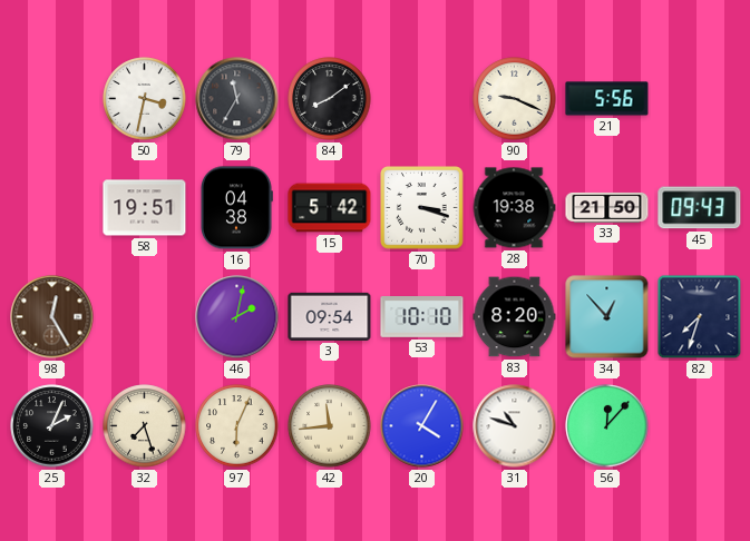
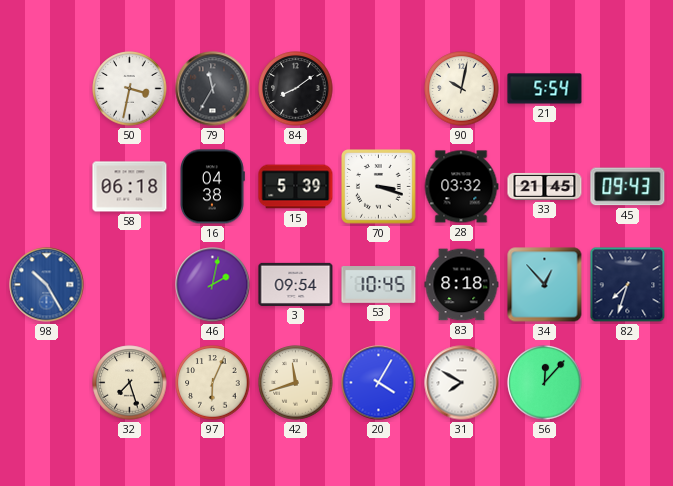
90: 9:19 -> 10:02
21: 5:56 -> 5:54
58: 19:51 -> 06:18
15: 5:42 -> 5:39
28: 19:38 -> 03:32
33: 21:50 -> 21:45
98: 12:25 -> 10:25
98 dial: brown -> blue
53: 10:10 -> 10:45
83: 8:20 -> 8:18
25: 2:04 -> none
42: 11:44 -> 11:42
31: 10:48 -> 7:50
